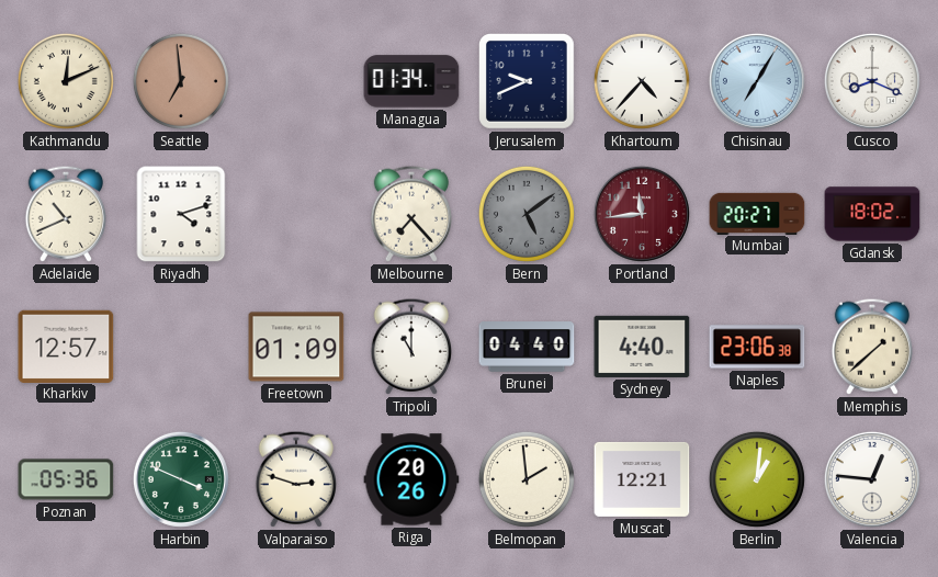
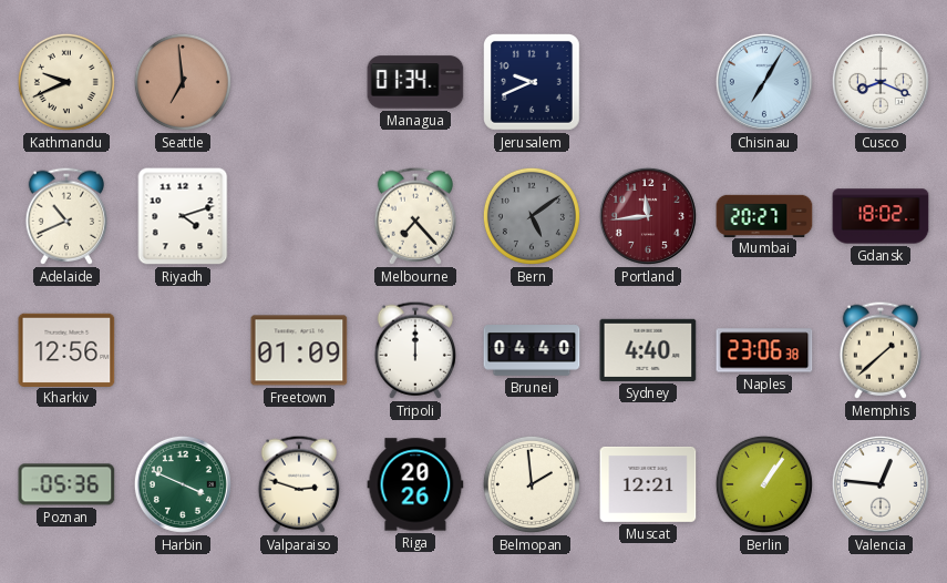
Kathmandu: 12:11 -> 9:41
Khartoum: 4:37 -> none
Kharkiv: 12:57 -> 12:56
Tripoli: 11:00 -> 12:00
Berlin: 1:01 -> 1:06
